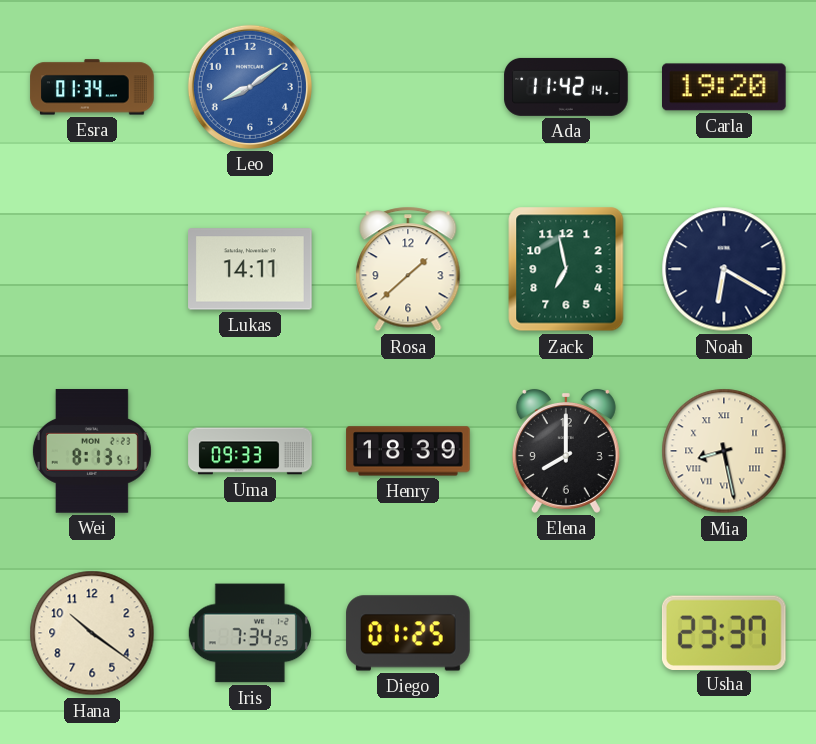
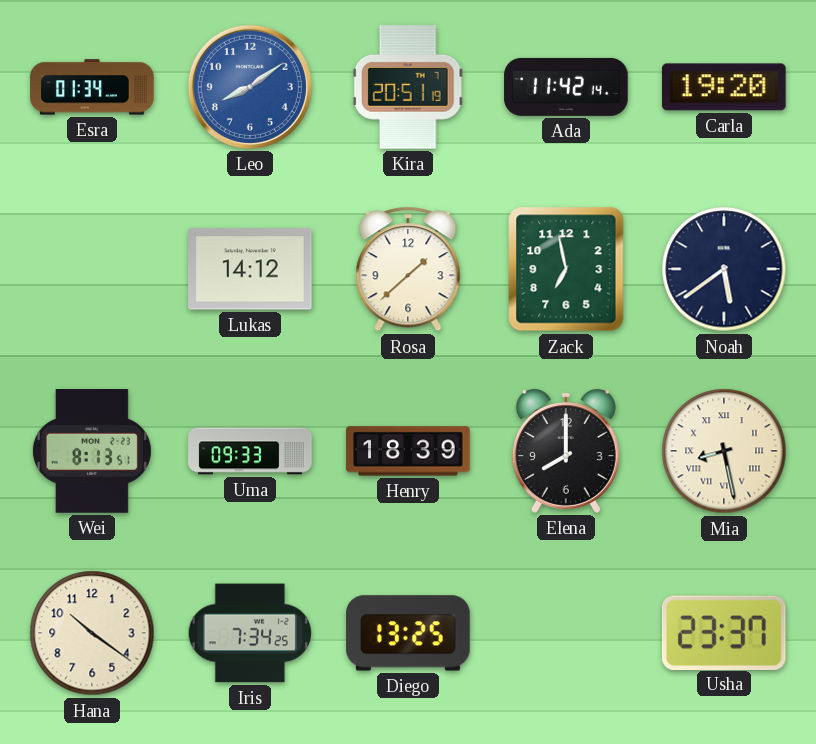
Kira: none -> 20:51
Lukas: 14:11 -> 14:12
Noah: 6:20 -> 5:39
Diego: 01:25 -> 13:25
